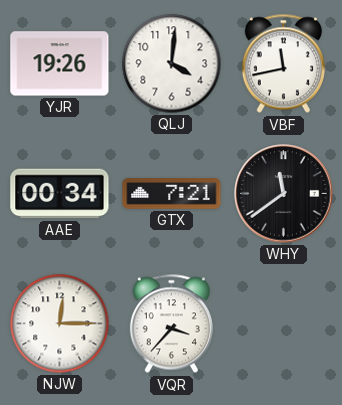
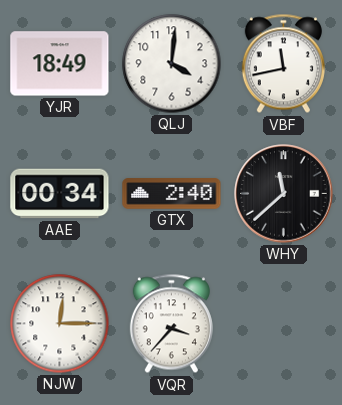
YJR: 19:26 -> 18:49
GTX: 7:21 -> 2:40
WHY: 11:39 -> 11:38
